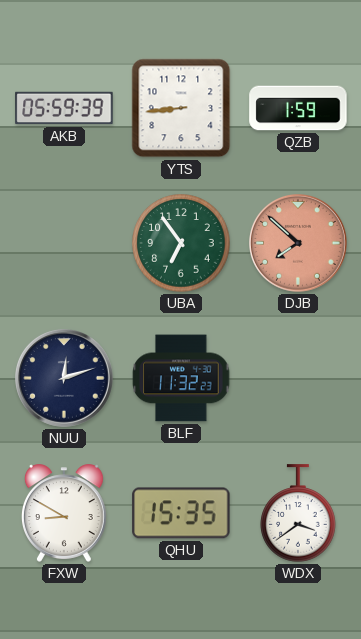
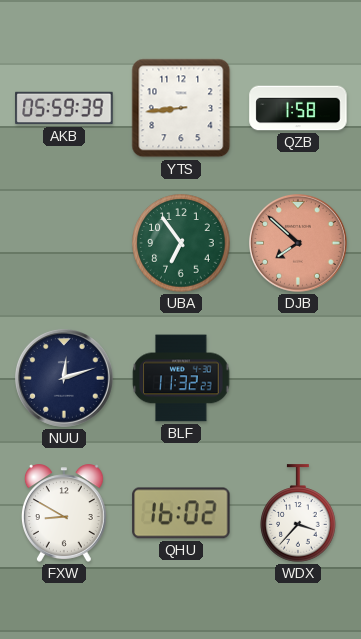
QZB: 1:59 -> 1:58
QHU: 15:35 -> 16:02
WDX: 3:39 -> 3:37
